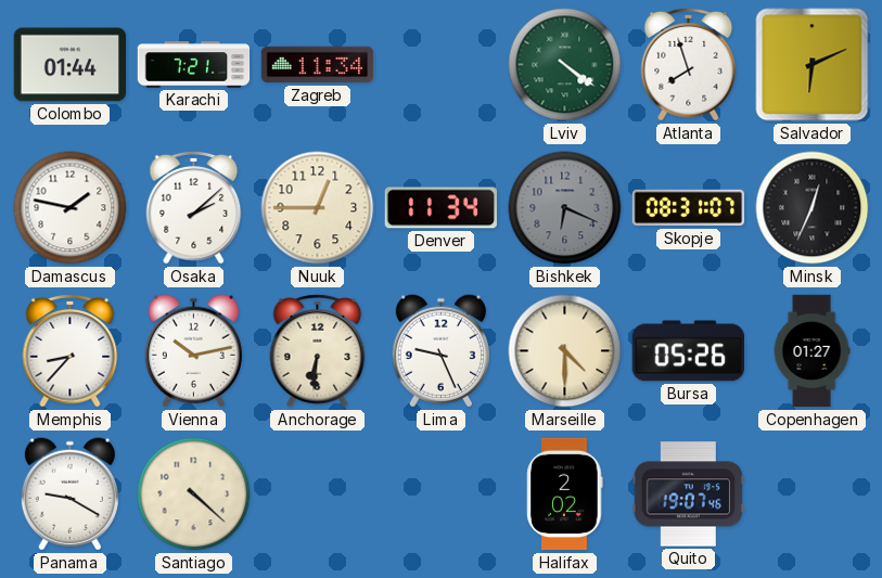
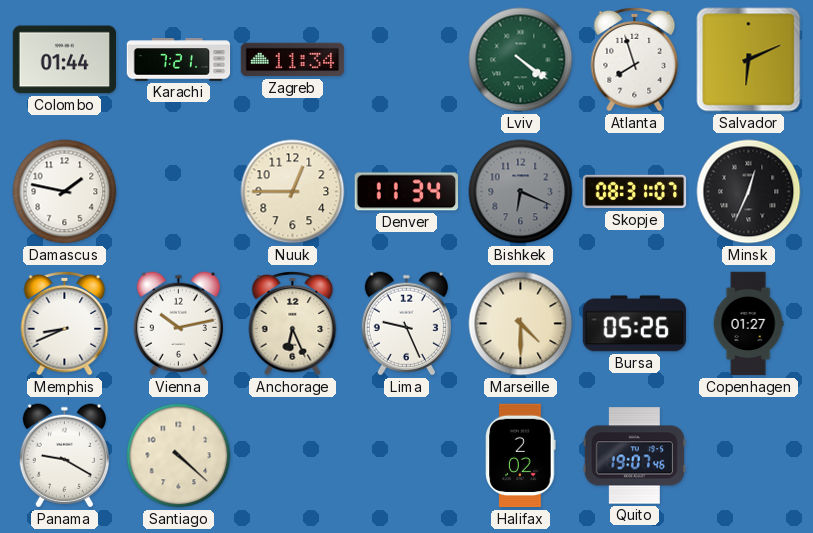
Osaka: 2:08 -> none
Memphis: 8:37 -> 8:41
Anchorage: 6:31 -> 6:26
